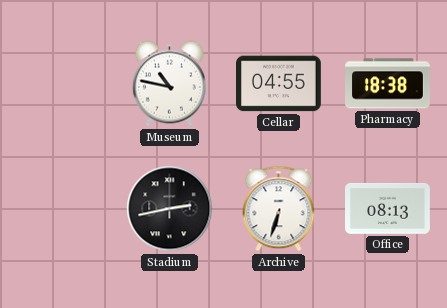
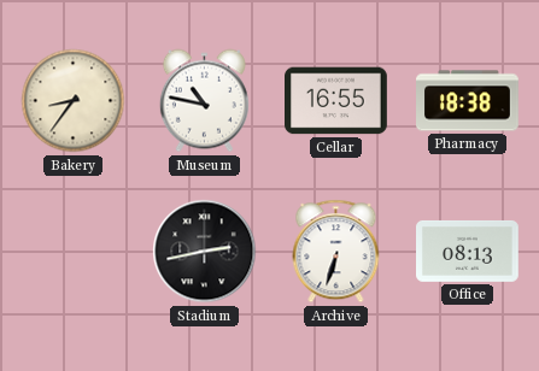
Bakery: none -> 8:36
Cellar: 04:55 -> 16:55
